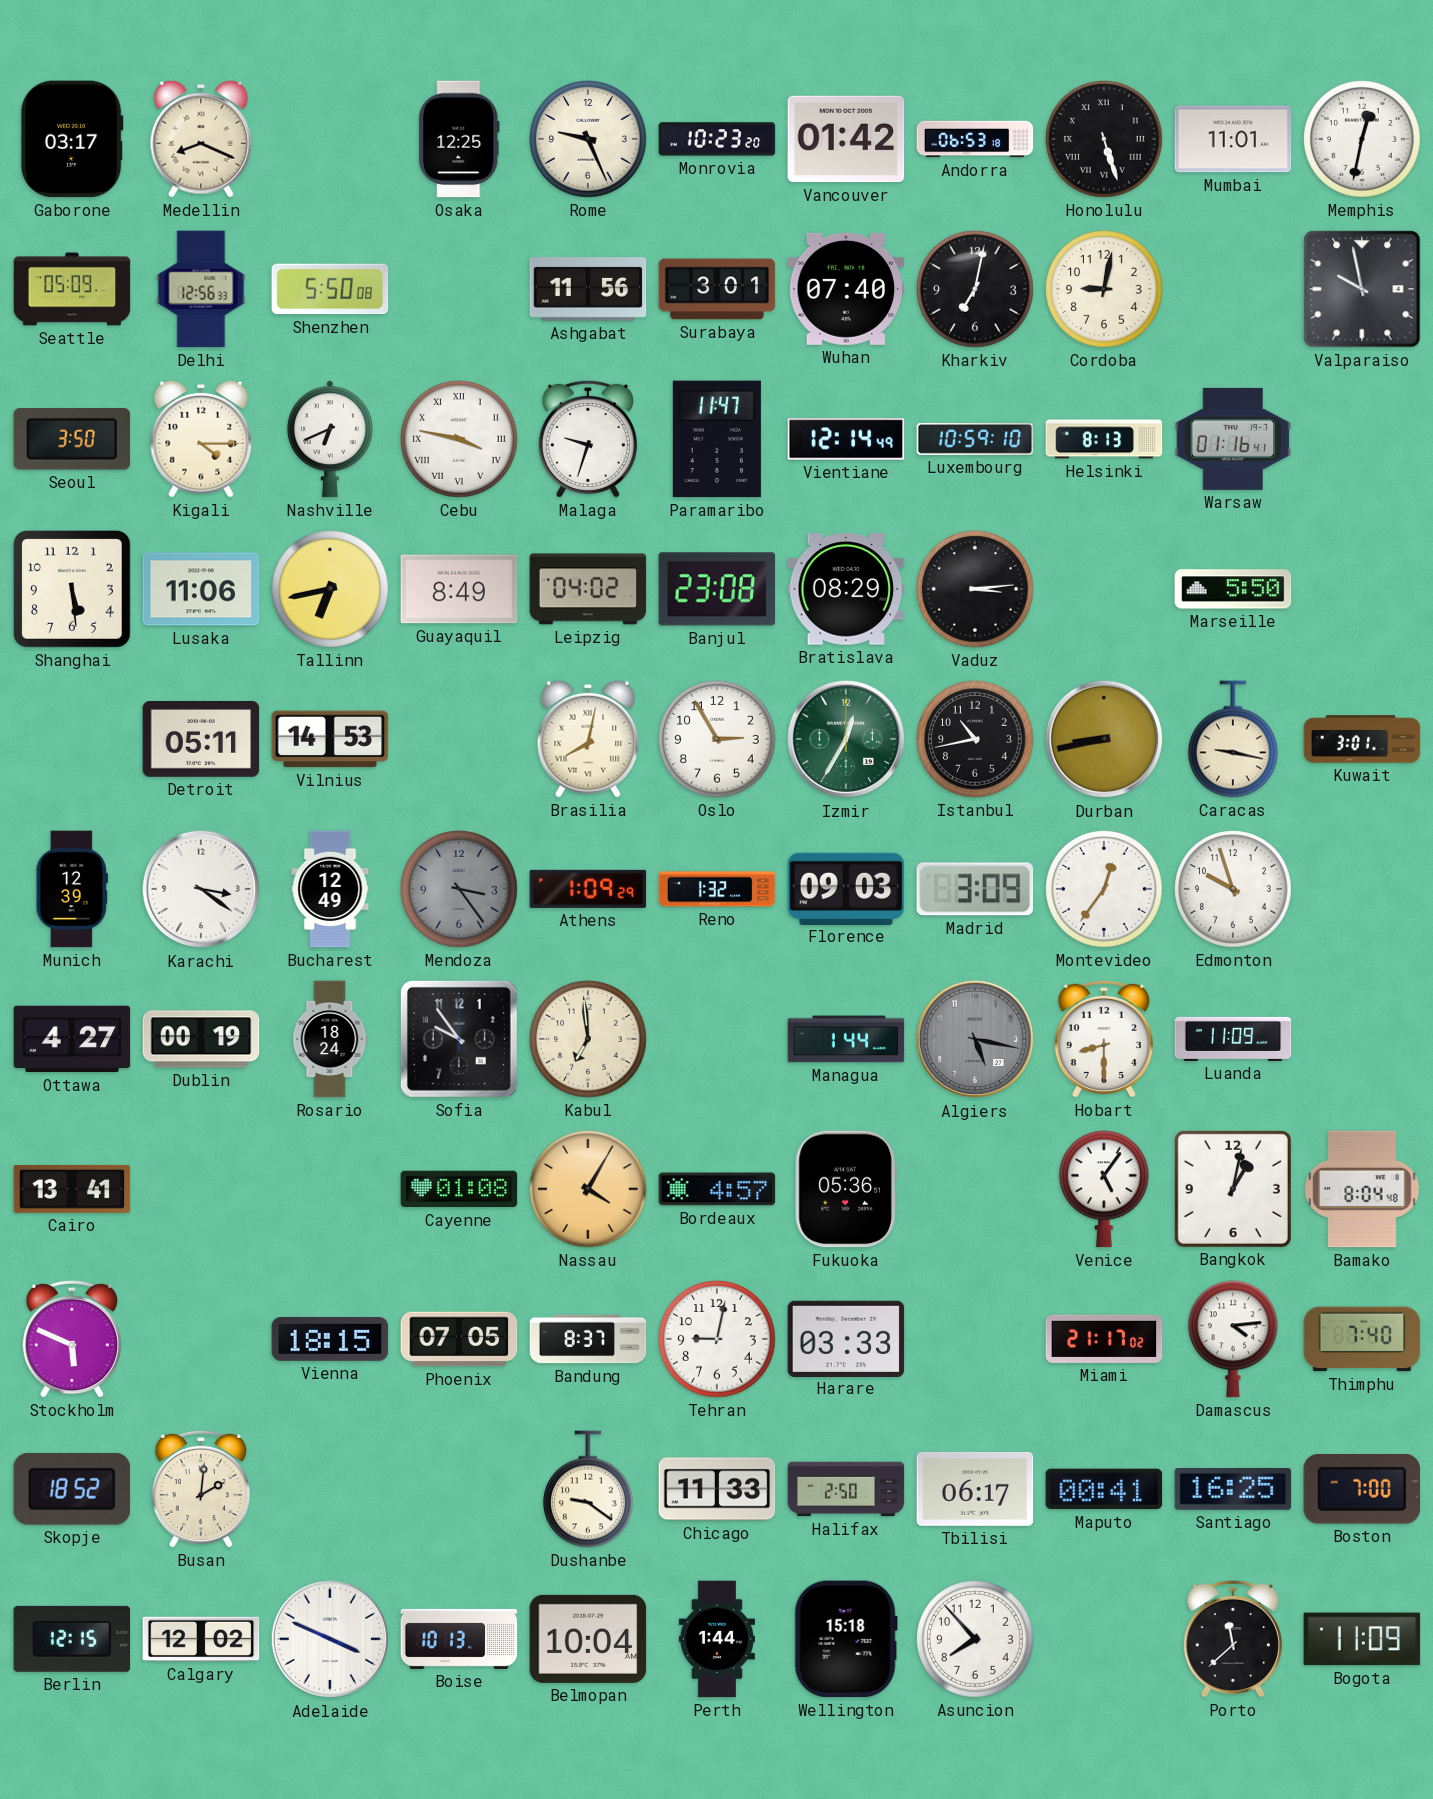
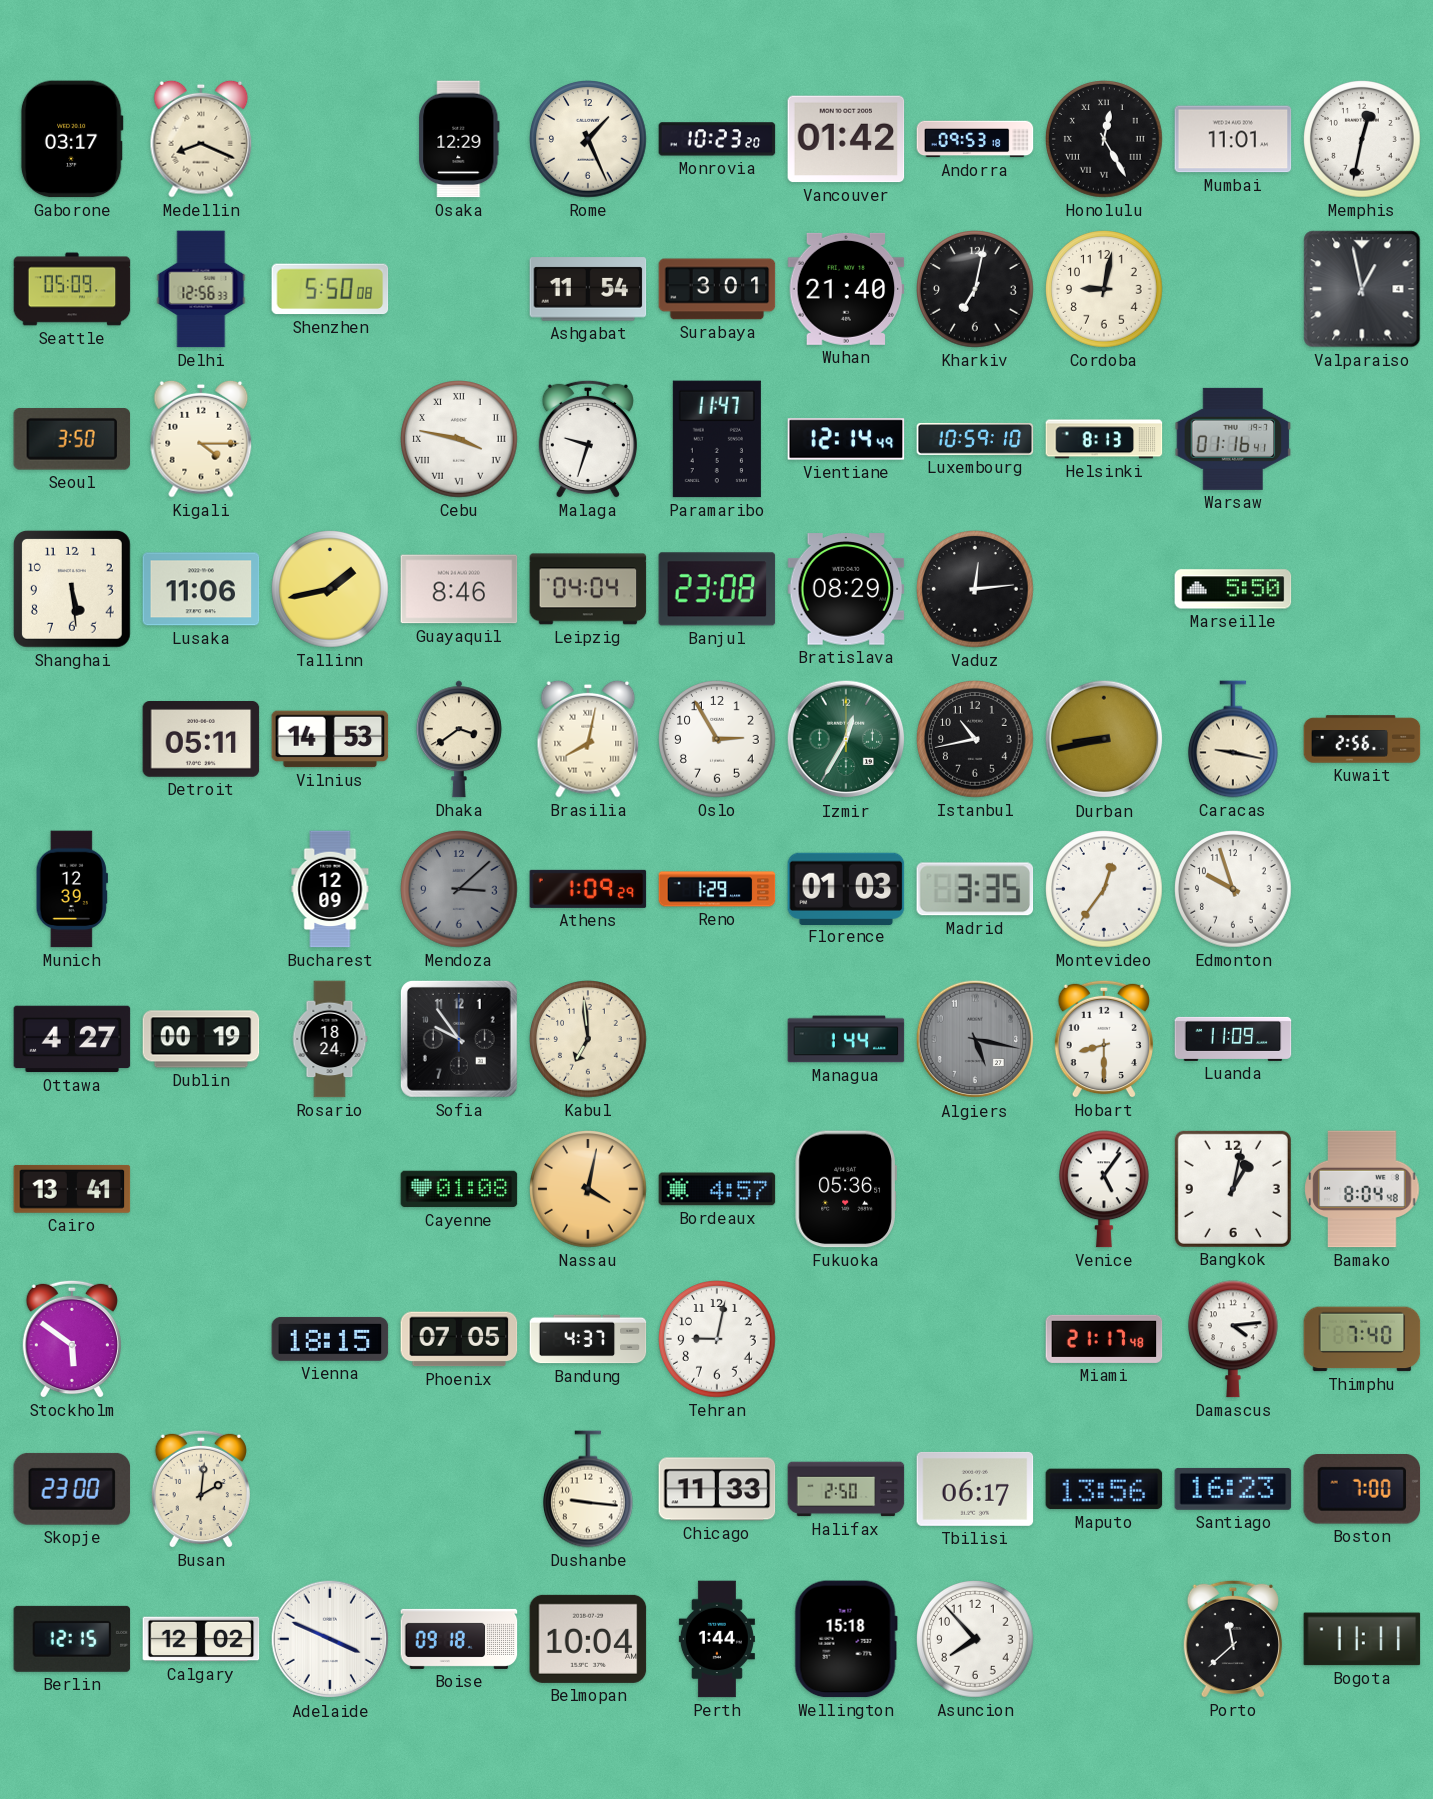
Osaka: 12:25 -> 12:29
Rome: 9:26 -> 1:26
Andorra: 06:53 -> 09:53
Honolulu: 5:27 -> 12:25
Ashgabat: 11:56 -> 11:54
Wuhan: 07:40 -> 21:40
Valparaiso: 9:58 -> 12:58
Nashville: 6:41 -> none
Tallinn: 6:43 -> 1:43
Guayaquil: 8:49 -> 8:46
Leipzig: 04:02 -> 04:04
Vaduz: 3:14 -> 12:14
Dhaka: none -> 3:39
Kuwait: 3:01 -> 2:56
Karachi: 3:21 -> none
Bucharest: 12:49 -> 12:09
Mendoza: 3:24 -> 3:08
Reno: 1:32 -> 1:29
Florence: 09:03 -> 01:03
Madrid: 3:09 -> 3:35
Nassau: 4:05 -> 4:02
Stockholm: 5:49 -> 5:51
Bandung: 8:37 -> 4:37
Harare: 03:33 -> none
Miami: 21:17:02 -> 21:17:48
Skopje: 18:52 -> 23:00
Dushanbe: 9:21 -> 9:16
Maputo: 00:41 -> 13:56
Santiago: 16:25 -> 16:23
Boise: 10:13 -> 09:18
Bogota: 11:09 -> 11:11
